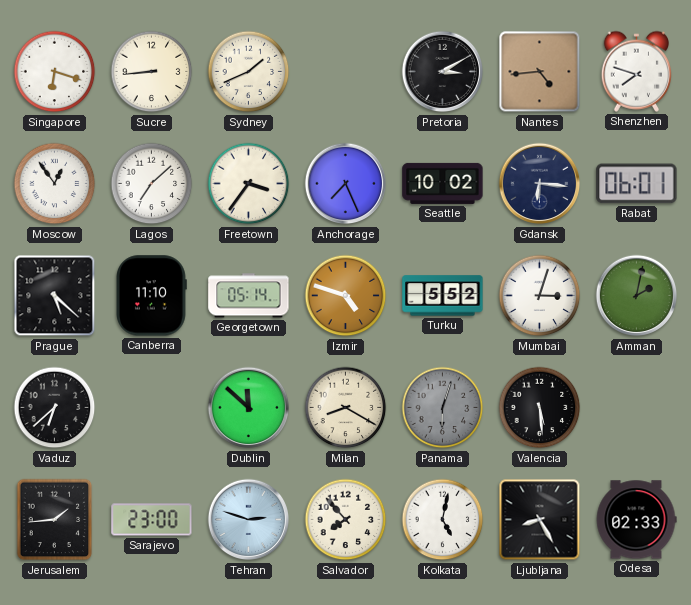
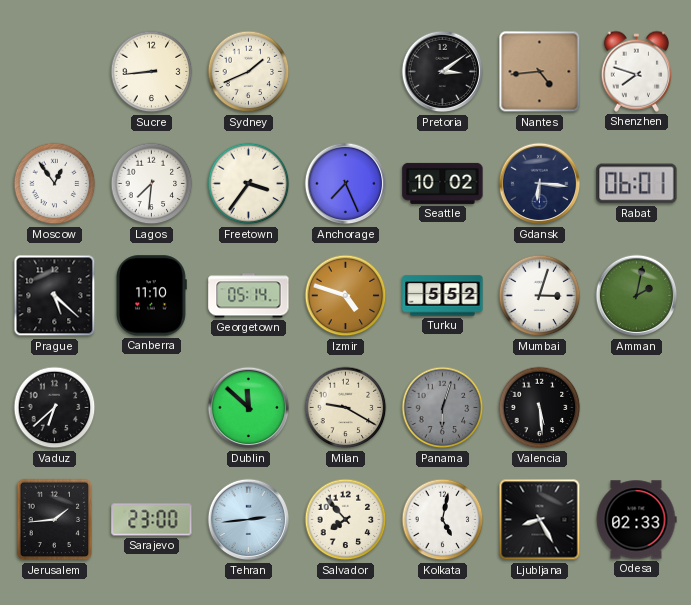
Singapore: 6:18 -> none
Pretoria: 3:10 -> 3:09
Lagos: 7:08 -> 7:31
Milan: 8:20 -> 9:20
Tehran: 2:48 -> 2:44
